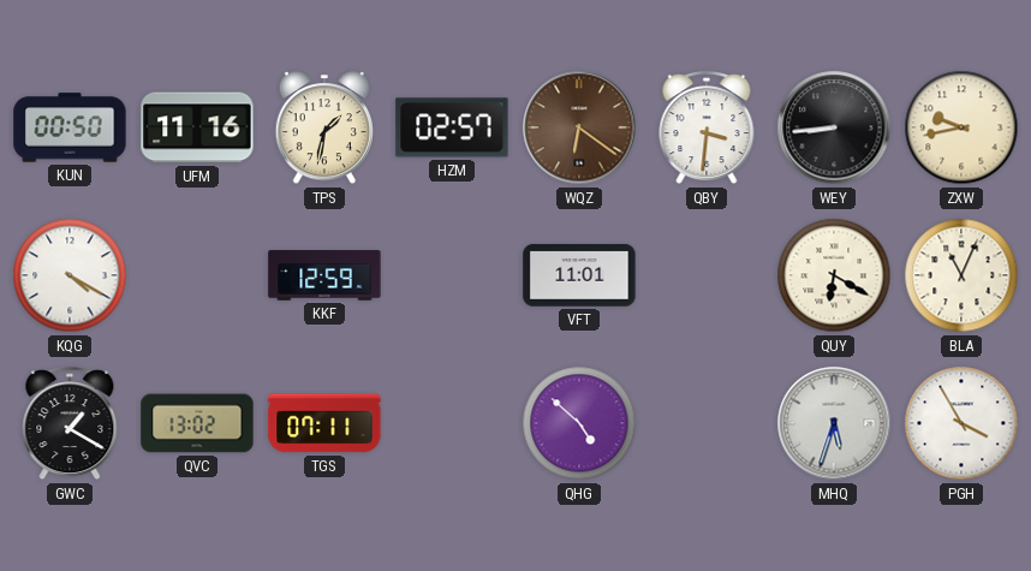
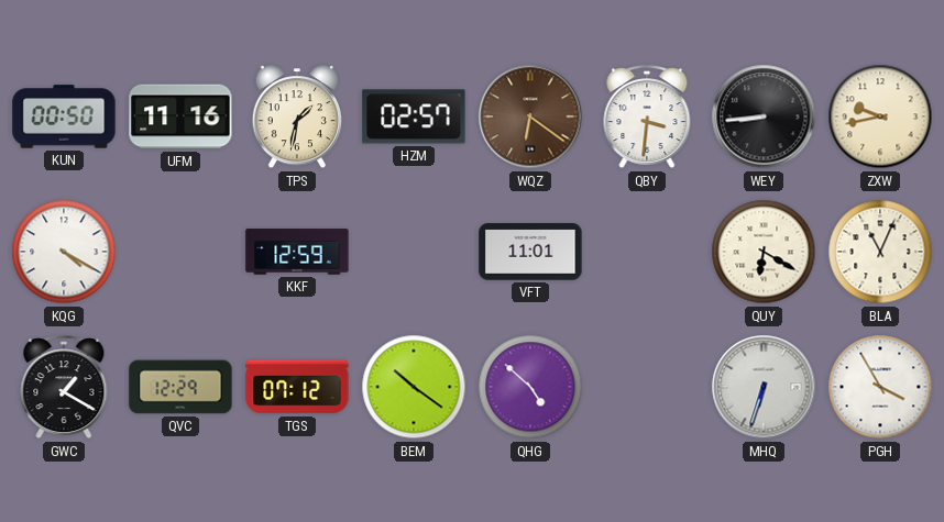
QVC: 13:02 -> 12:29
TGS: 07:11 -> 07:12
BEM: none -> 10:21
MHQ: 5:33 -> 6:33
